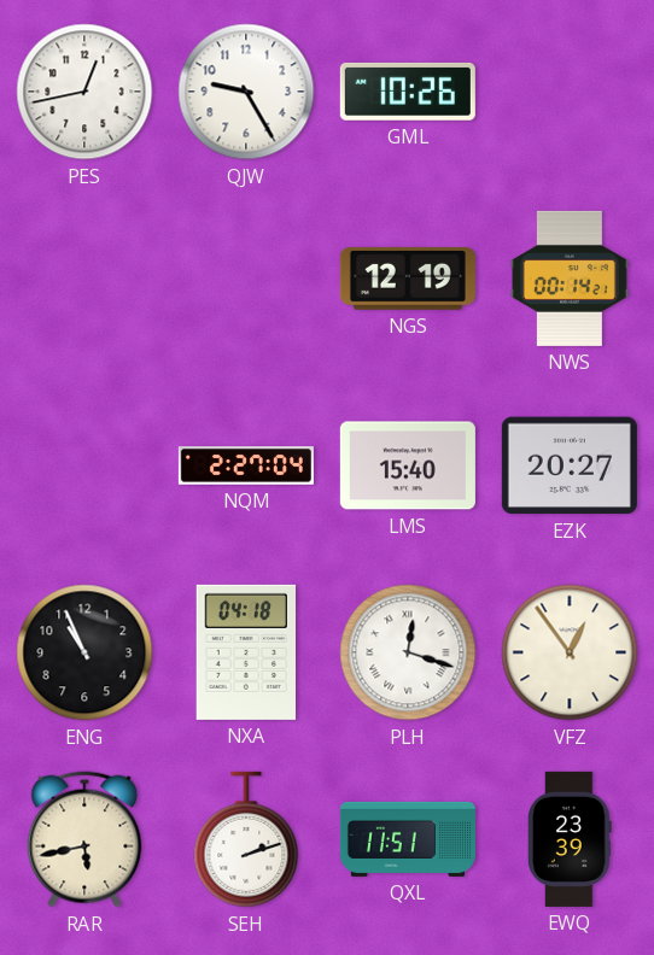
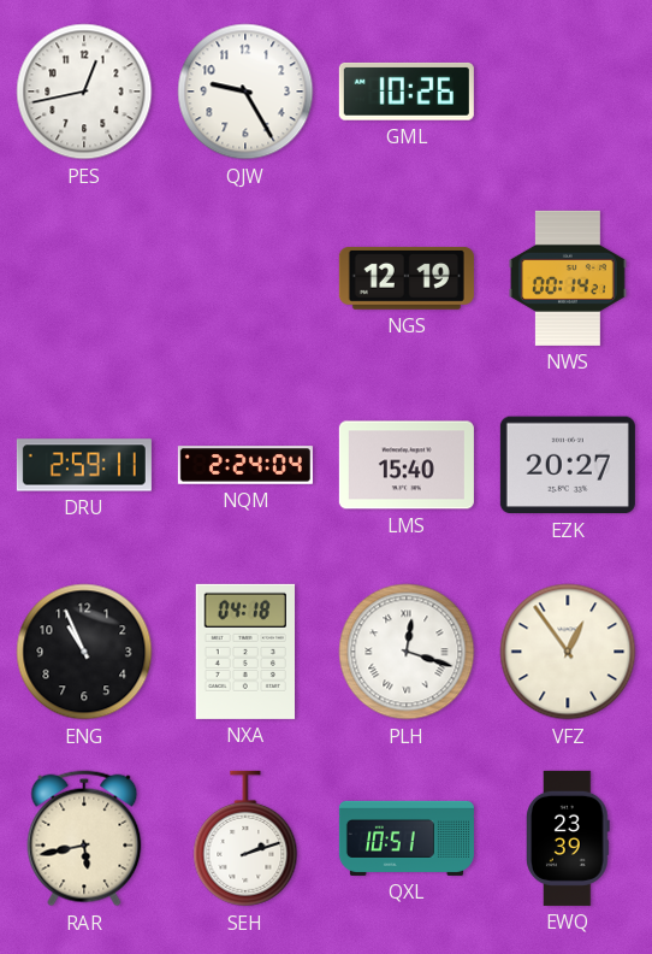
DRU: none -> 2:59
NQM: 2:27 -> 2:24
QXL: 11:51 -> 10:51
